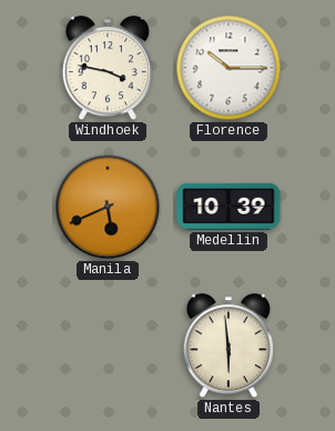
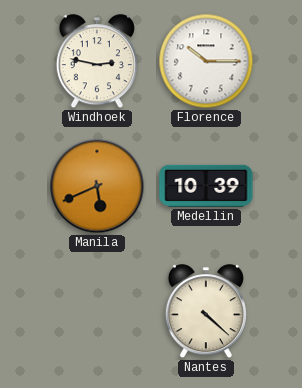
Windhoek: 3:47 -> 2:47
Nantes: 5:59 -> 4:22
